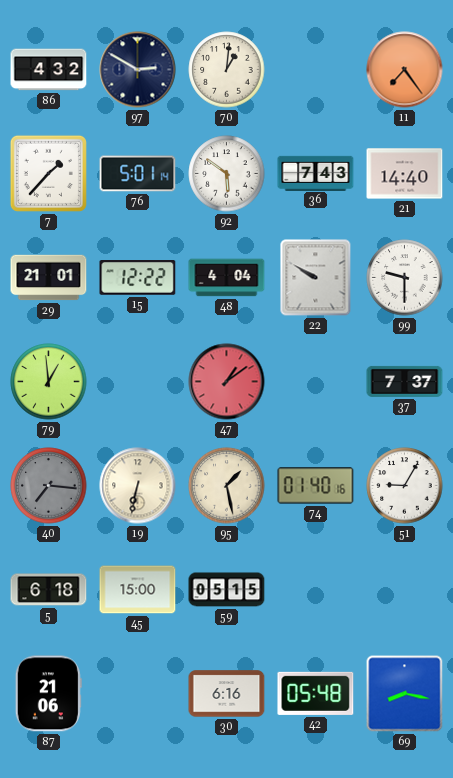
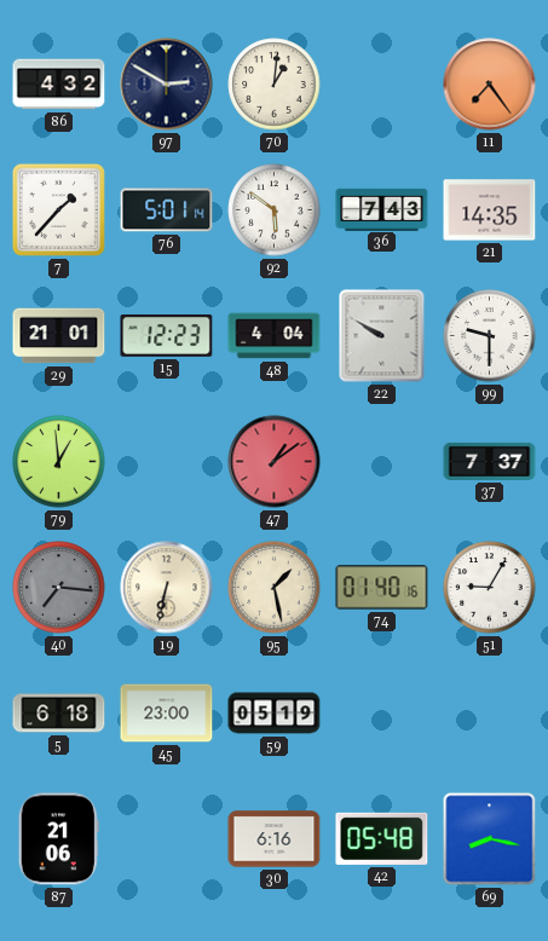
21: 14:40 -> 14:35
15: 12:22 -> 12:23
45: 15:00 -> 23:00
59: 05:15 -> 05:19
